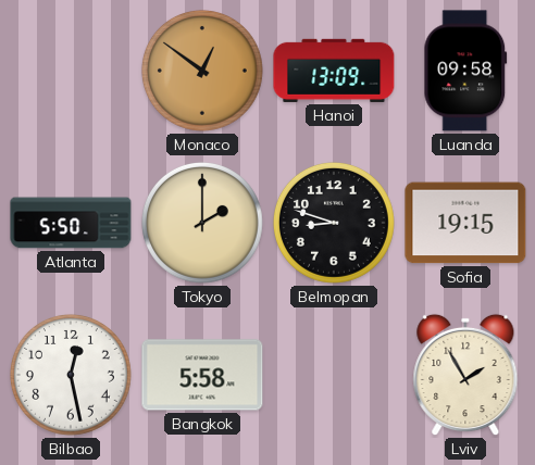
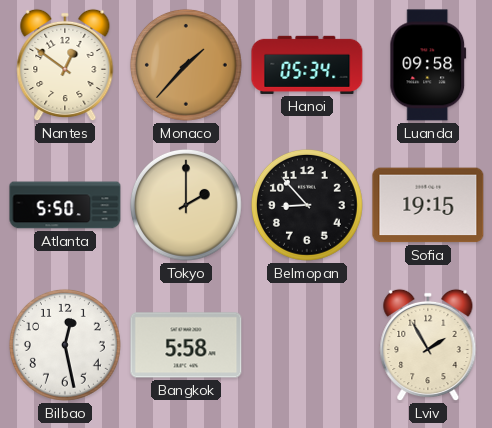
Nantes: none -> 12:51
Monaco: 12:51 -> 1:37
Hanoi: 13:09 -> 05:34
Belmopan: 8:48 -> 8:53
